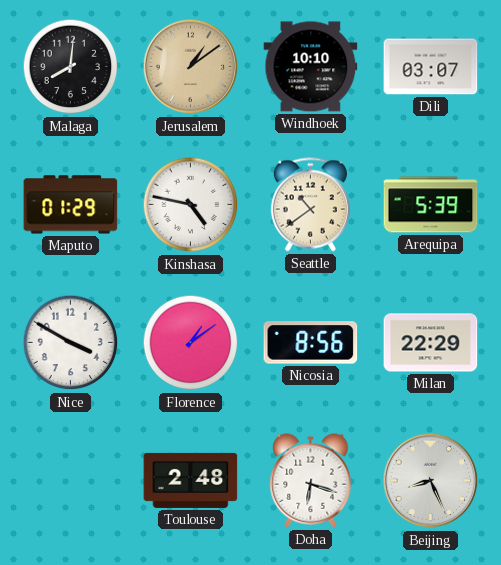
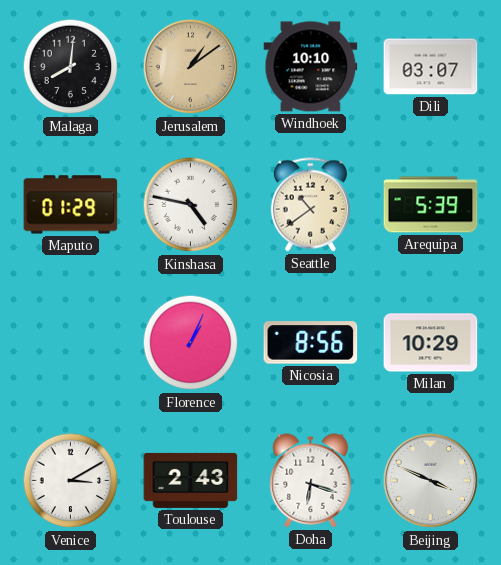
Nice: 3:50 -> none
Florence: 1:09 -> 1:04
Milan: 22:29 -> 10:29
Venice: none -> 3:10
Toulouse: 2:48 -> 2:43
Beijing: 8:26 -> 3:49
